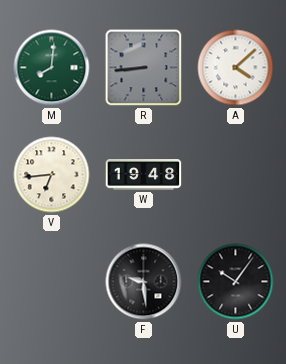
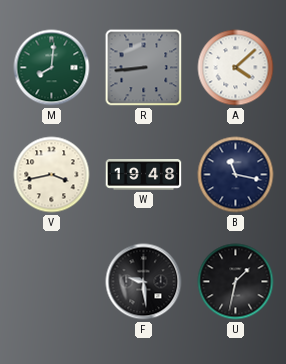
V: 6:44 -> 3:43
B: none -> 11:17
U: 10:06 -> 1:32
